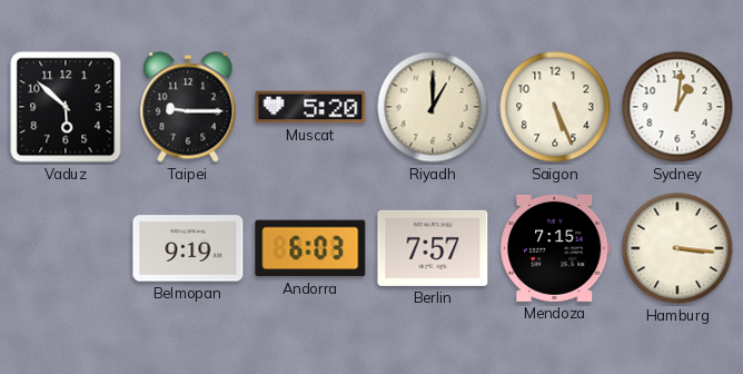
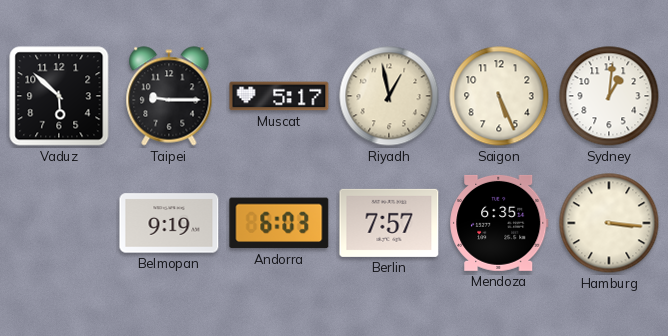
Muscat: 5:20 -> 5:17
Riyadh: 1:00 -> 12:58
Mendoza: 7:15 -> 6:35
